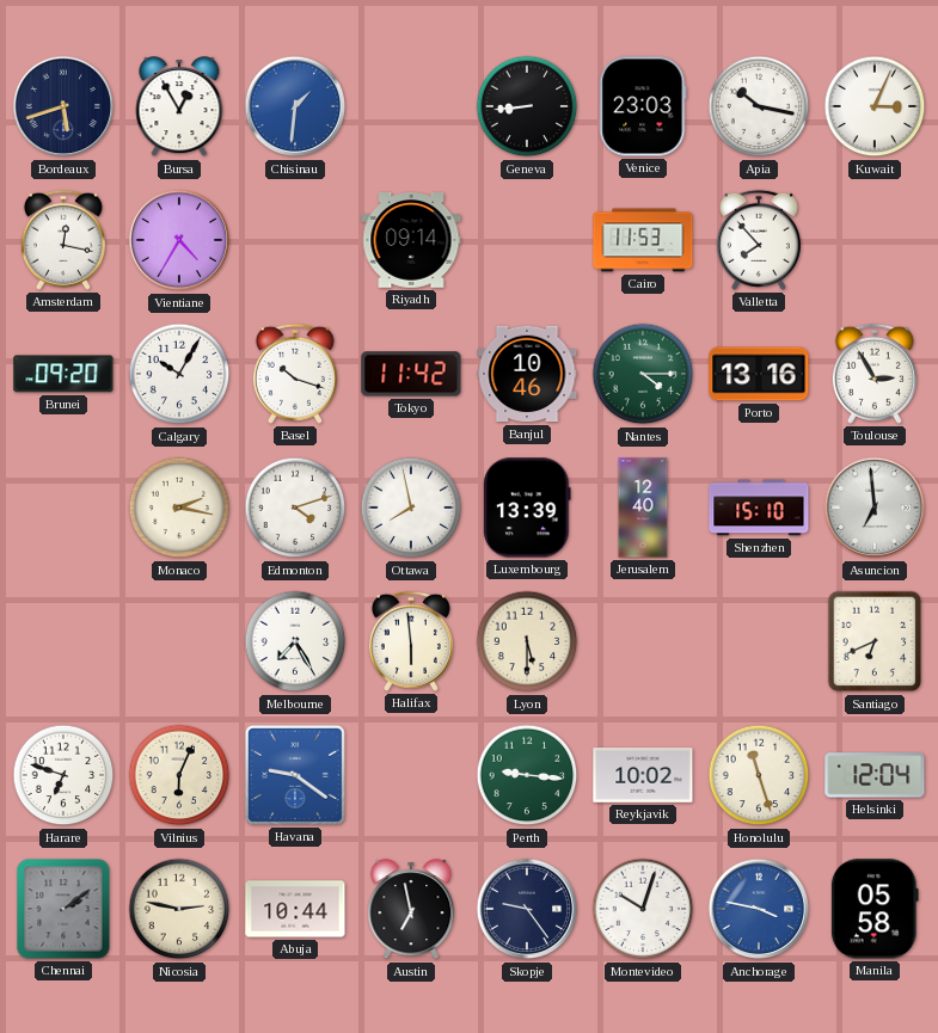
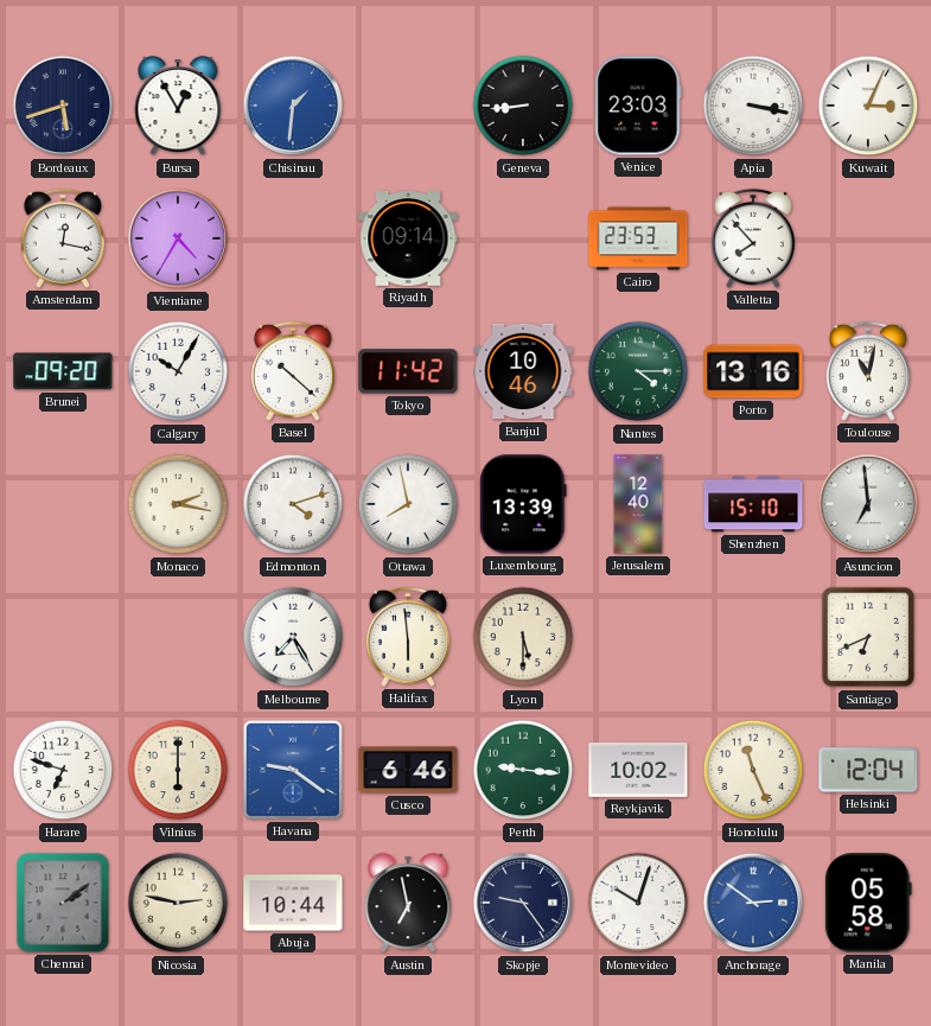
Apia: 10:17 -> 3:17
Cairo: 11:53 -> 23:53
Basel: 10:18 -> 10:22
Toulouse: 2:55 -> 11:02
Vilnius: 6:04 -> 6:00
Cusco: none -> 6:46
Honolulu: 11:27 -> 11:26
Anchorage: 3:47 -> 2:51
